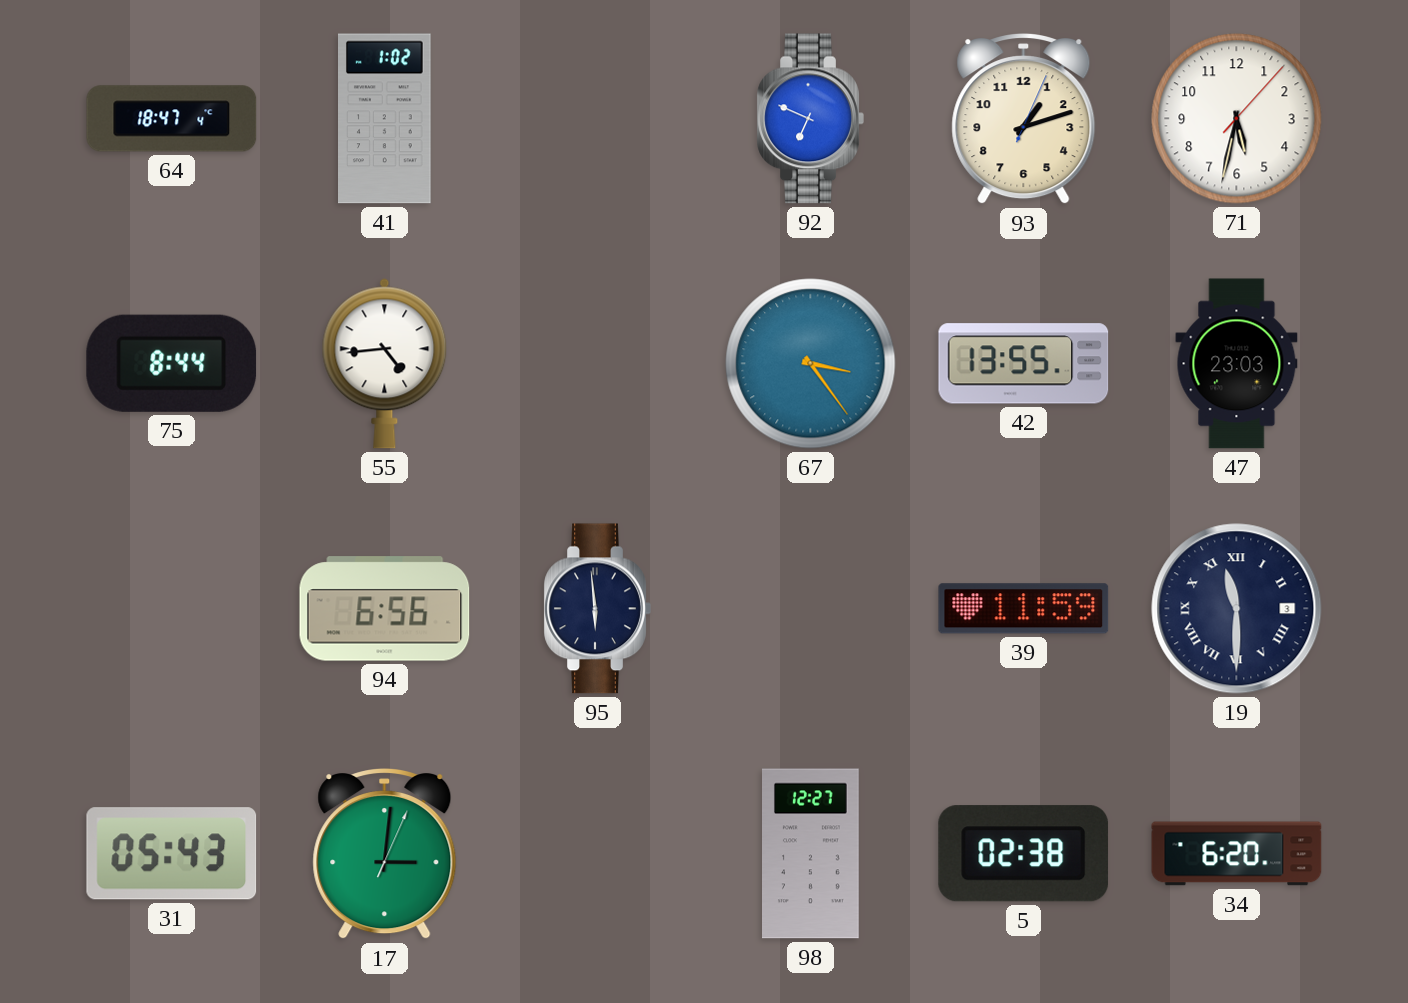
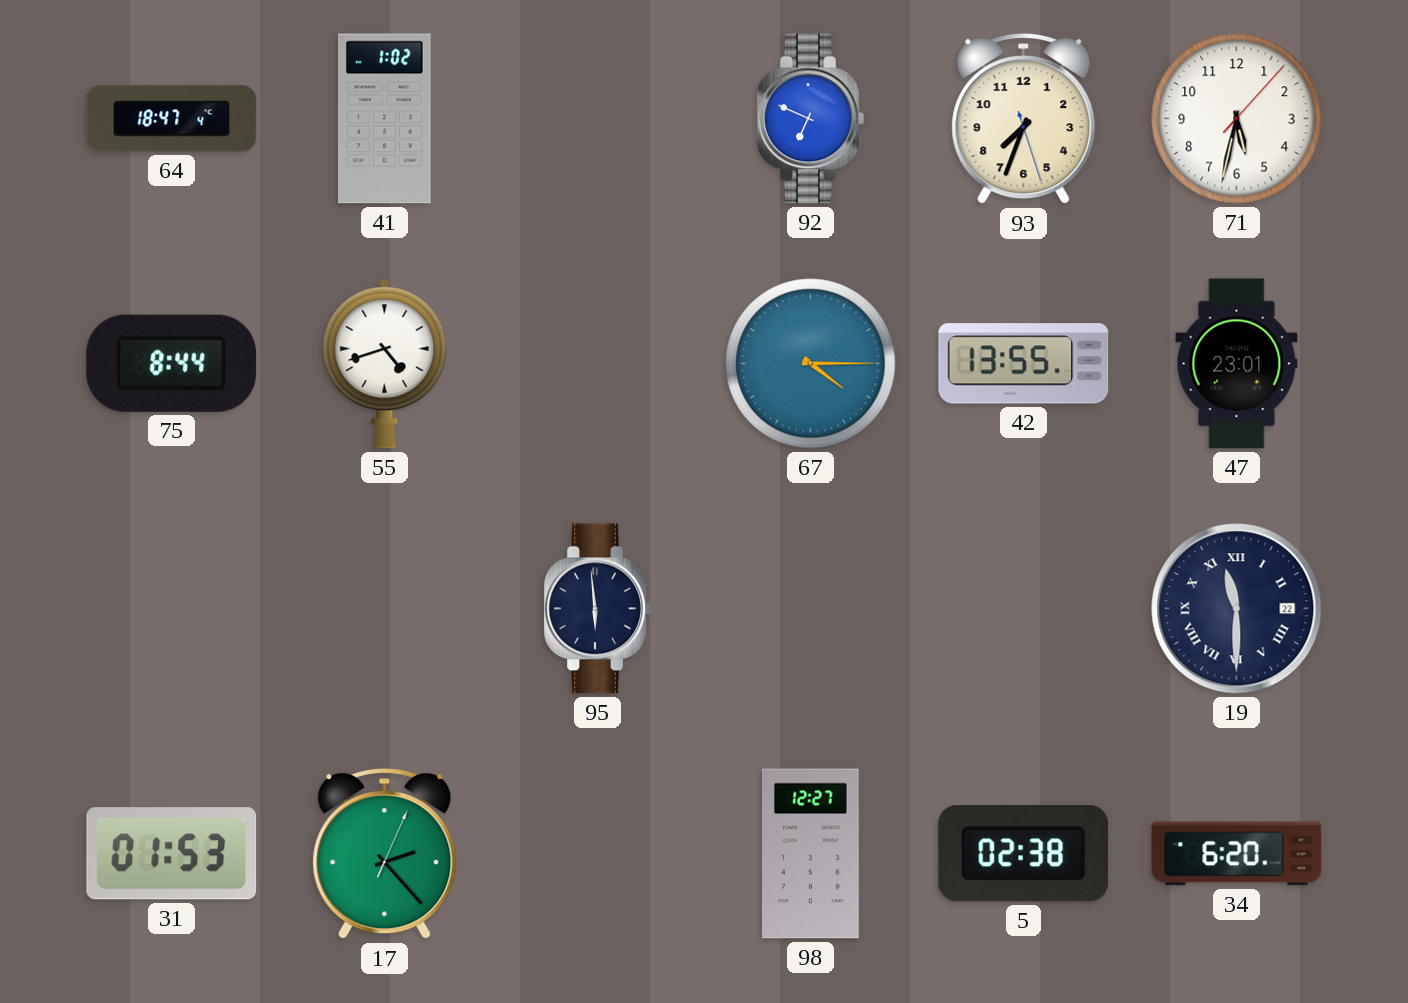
93: 1:12 -> 7:33
55: 4:44 -> 4:42
67: 3:24 -> 4:15
47: 23:03 -> 23:01
94: 6:56 -> none
39: 11:59 -> none
19 date: 3 -> 22
31: 05:43 -> 01:53
17: 3:01 -> 2:23
